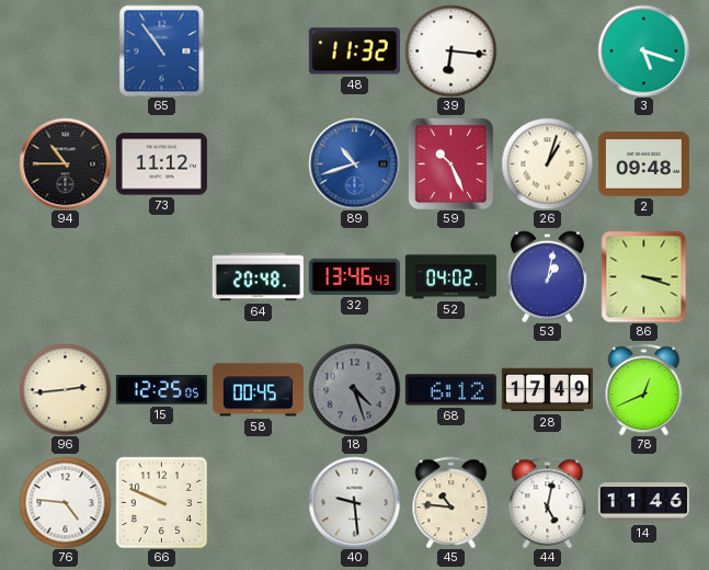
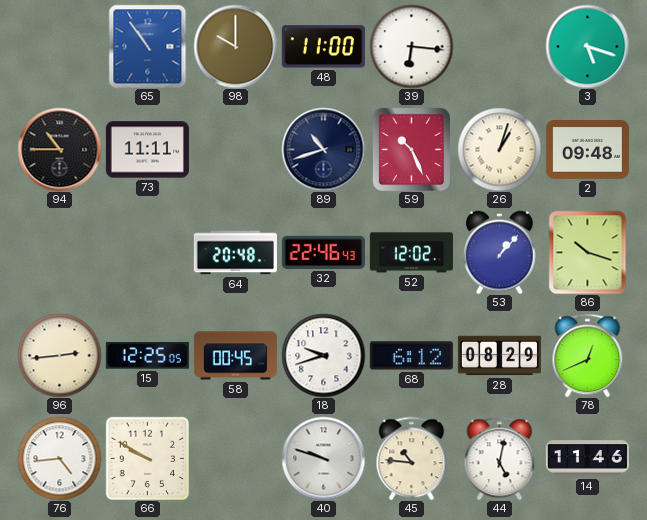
98: none -> 10:00
48: 11:32 -> 11:00
73: 11:12 -> 11:11
89 dial: blue -> navy
32: 13:46 -> 22:46
52: 04:02 -> 12:02
53: 1:02 -> 1:07
86: 3:18 -> 10:18
18: 4:27 -> 9:42
18 dial: grey -> white
28: 17:49 -> 08:29
76: 4:46 -> 4:44
66: 9:49 -> 9:50
40: 9:29 -> 9:48
